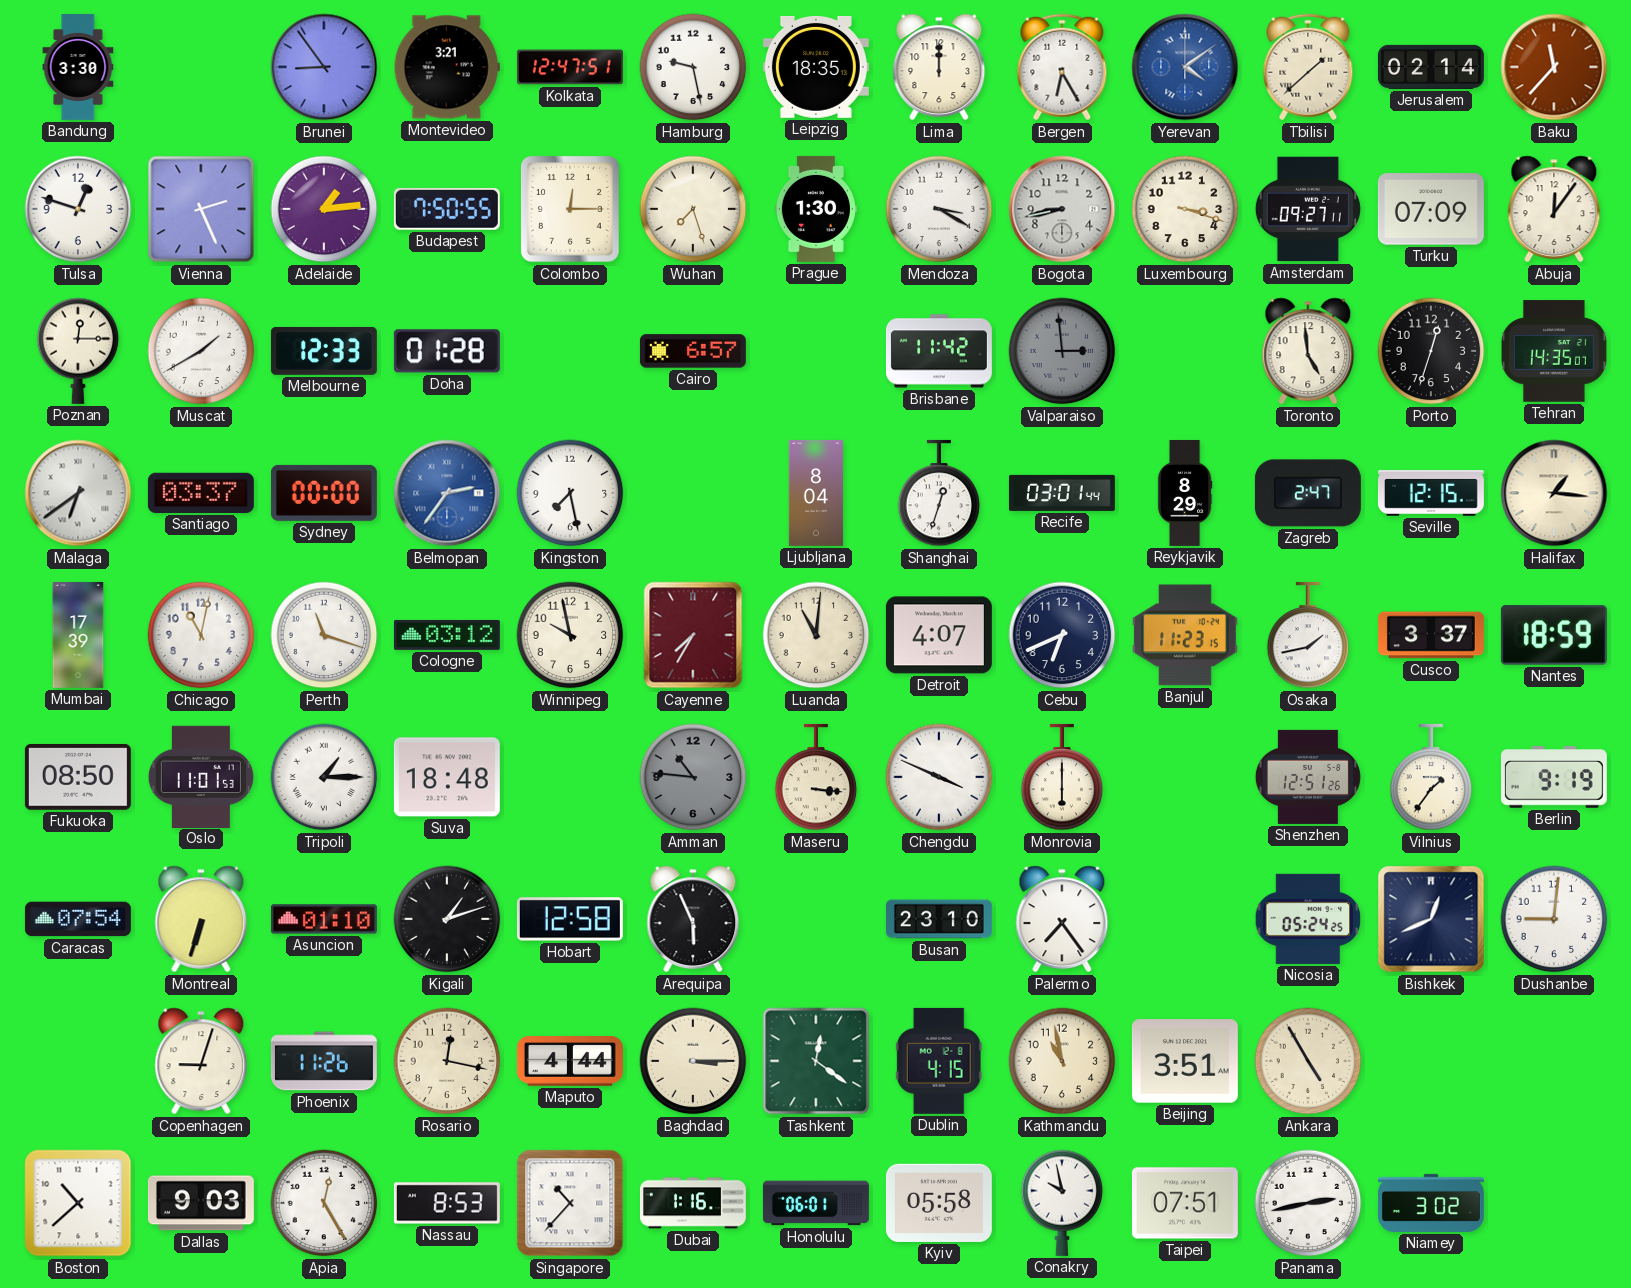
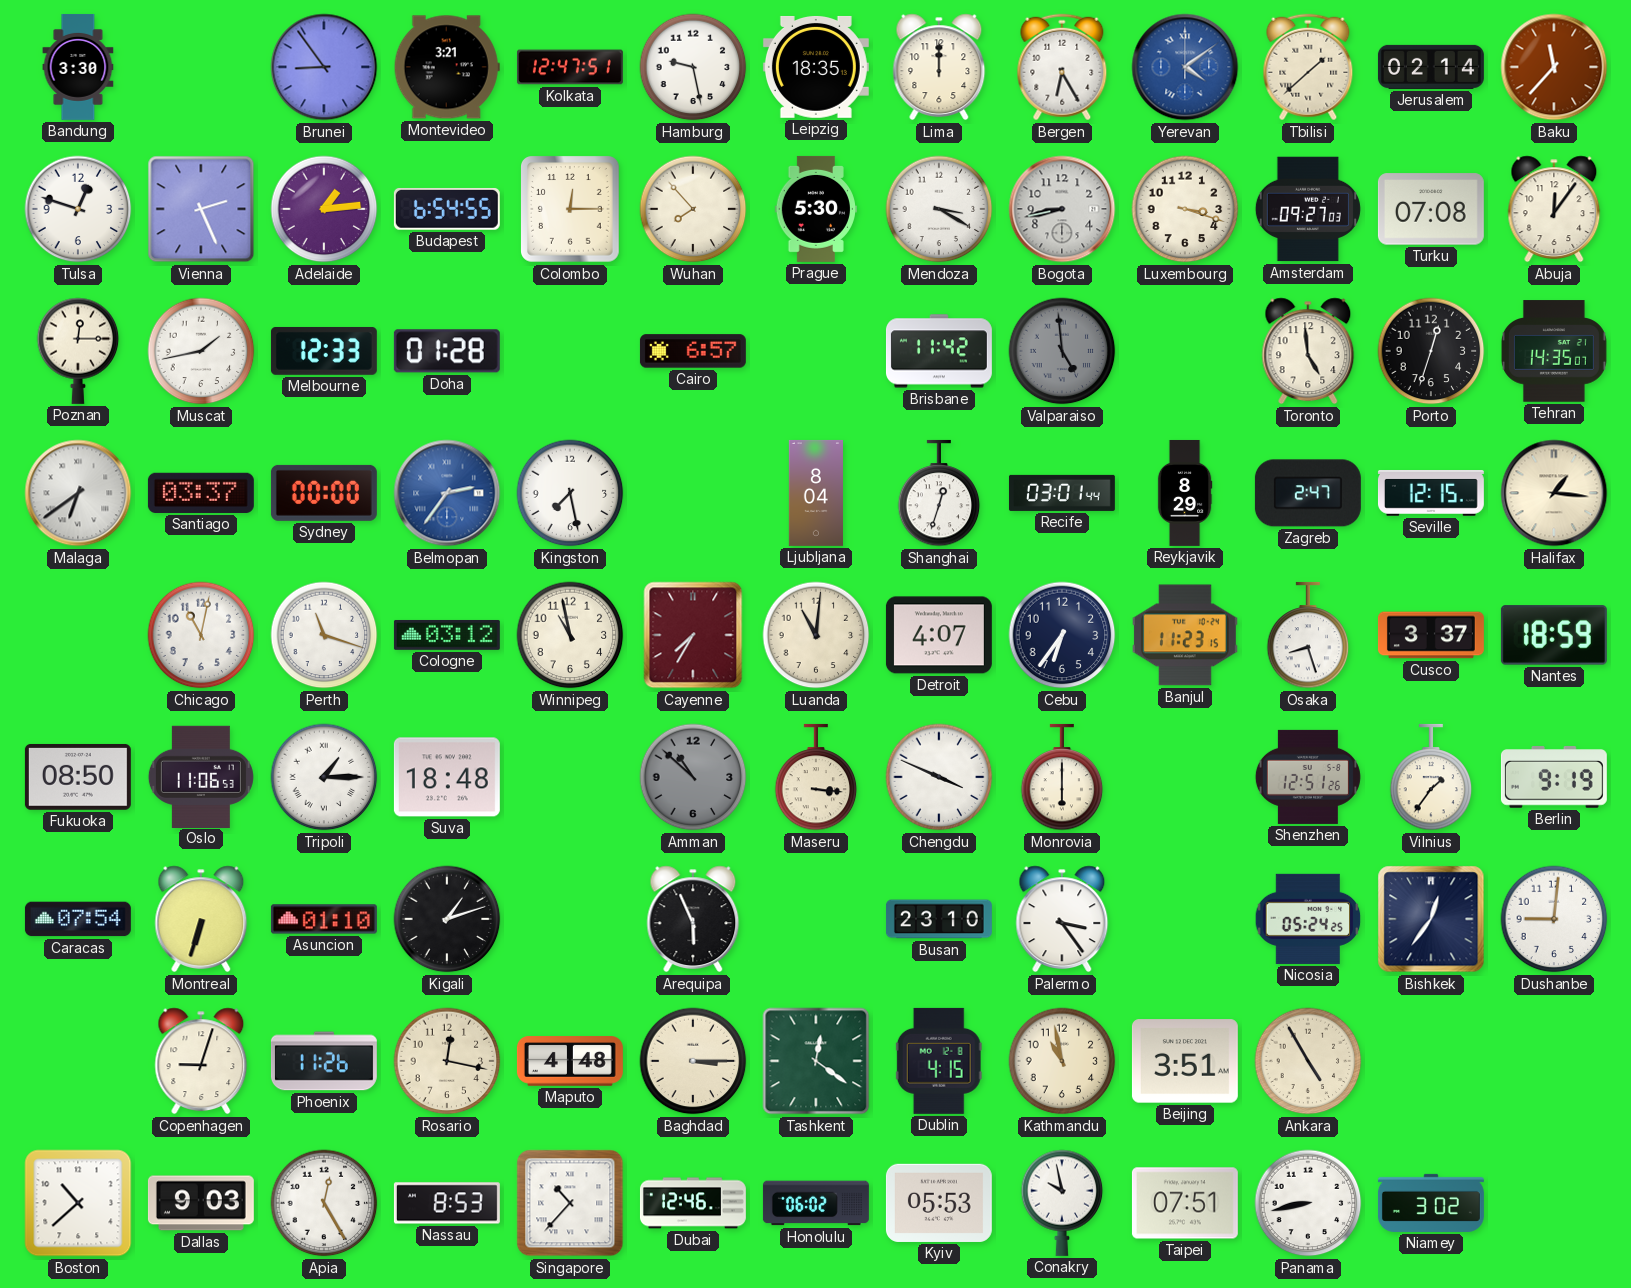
Budapest: 7:50 -> 6:54
Wuhan: 7:27 -> 7:53
Prague: 1:30 -> 5:30
Amsterdam: 09:27:11 -> 09:27:03
Turku: 07:09 -> 07:08
Muscat: 1:40 -> 1:43
Valparaiso: 2:59 -> 4:59
Mumbai: 17:39 -> none
Winnipeg: 9:58 -> 10:58
Cebu: 6:41 -> 6:36
Osaka: 1:43 -> 8:27
Oslo: 11:01 -> 11:06
Amman: 10:46 -> 10:52
Hobart: 12:58 -> none
Palermo: 7:24 -> 3:24
Bishkek: 12:41 -> 12:36
Maputo: 4:44 -> 4:48
Dubai: 1:16 -> 12:46
Honolulu: 06:01 -> 06:02
Kyiv: 05:58 -> 05:53
Panama: 2:43 -> 8:43
